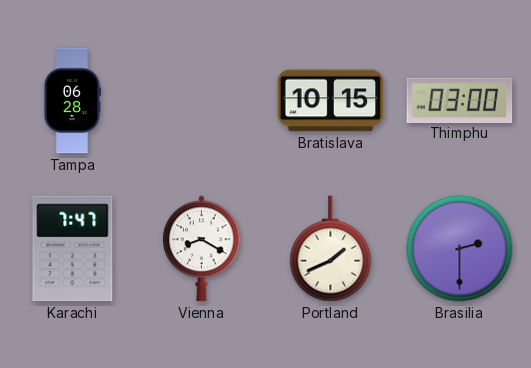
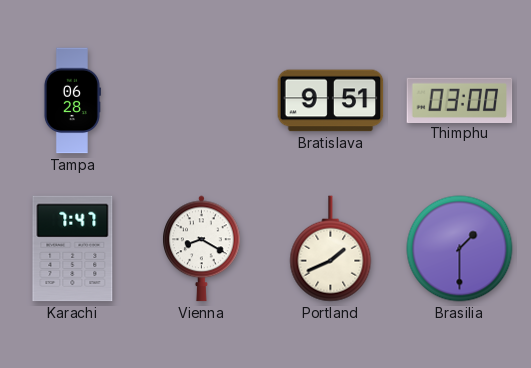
Bratislava: 10:15 -> 9:51
Brasilia: 2:30 -> 1:30
